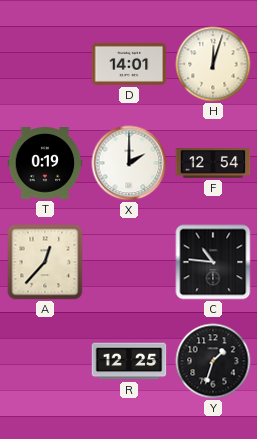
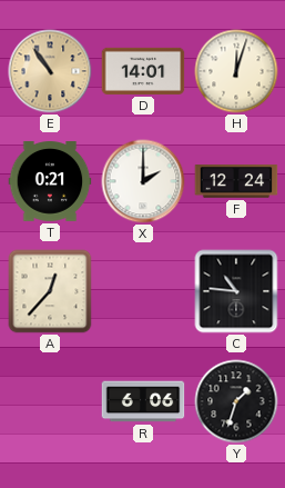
E: none -> 10:54
T: 0:19 -> 0:21
F: 12:54 -> 12:24
R: 12:25 -> 6:06
